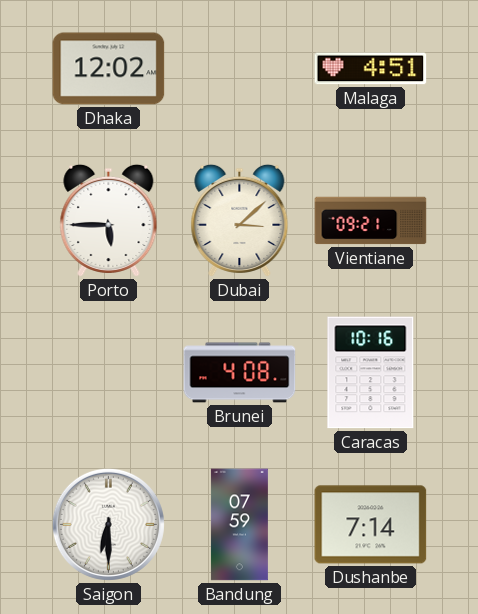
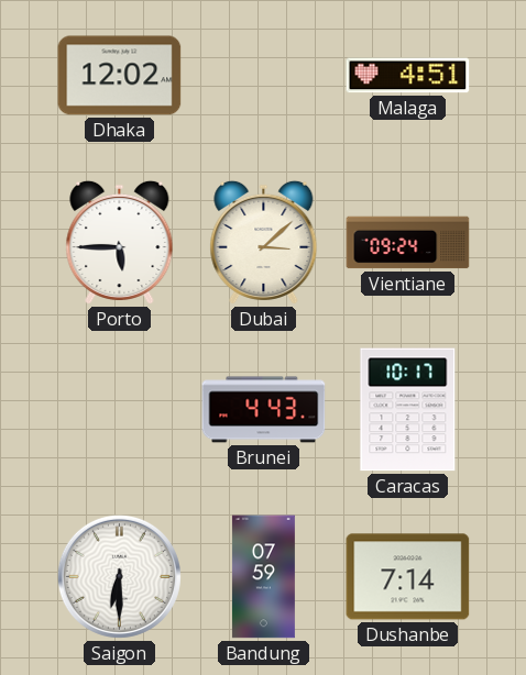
Vientiane: 09:21 -> 09:24
Brunei: 4:08 -> 4:43
Caracas: 10:16 -> 10:17
